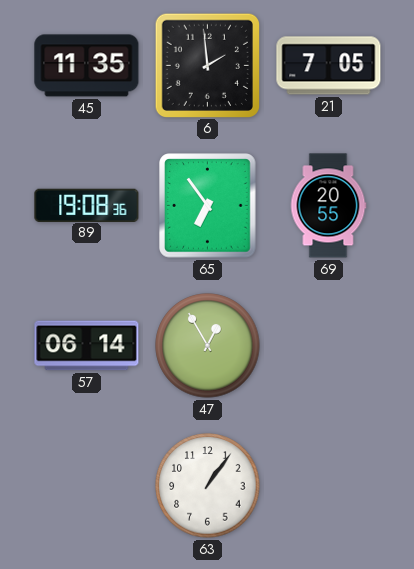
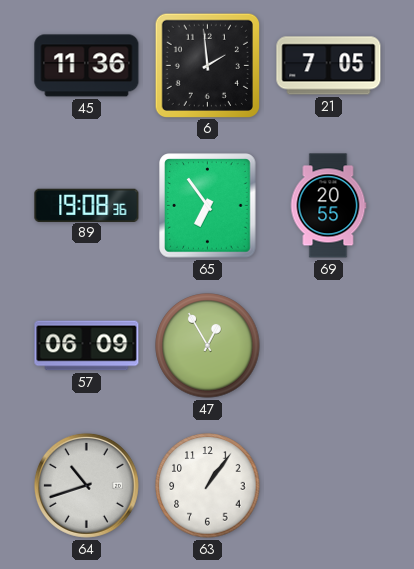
45: 11:35 -> 11:36
57: 06:14 -> 06:09
64: none -> 10:42
